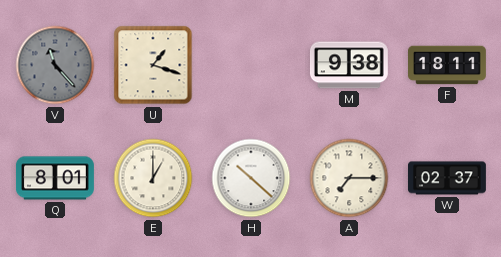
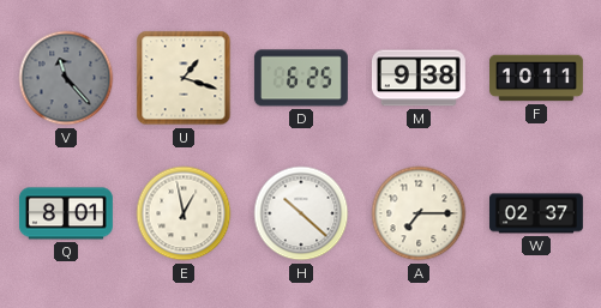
D: none -> 6:25
F: 18:11 -> 10:11
E: 1:00 -> 12:58
